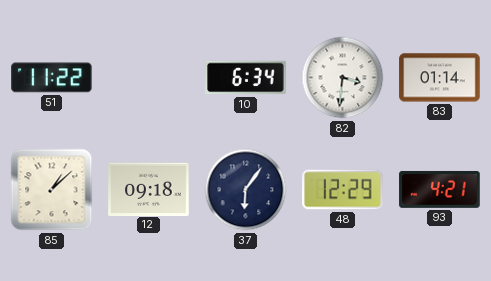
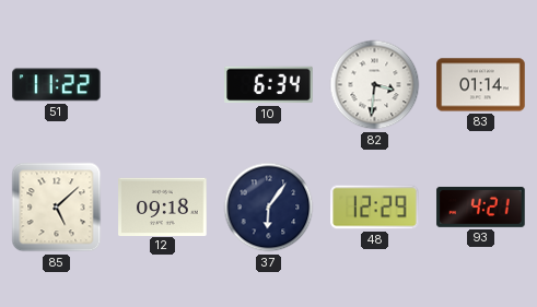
85: 1:08 -> 5:08
